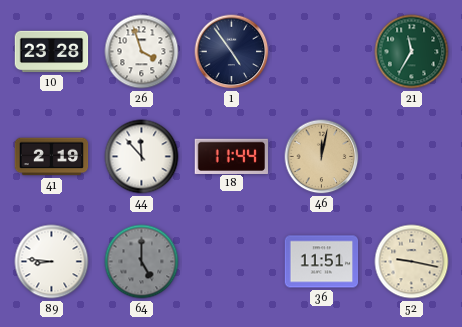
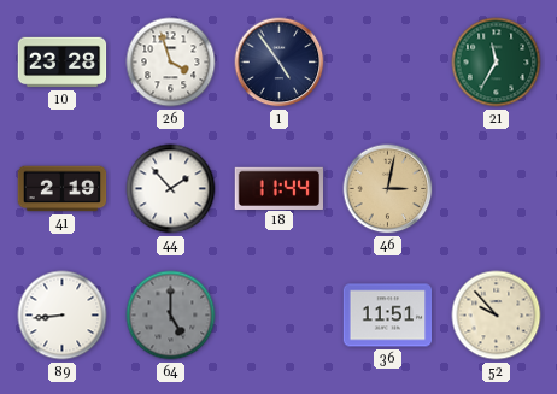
44: 11:53 -> 1:53
46: 12:02 -> 3:02
89: 8:46 -> 8:44
52: 9:17 -> 9:53
